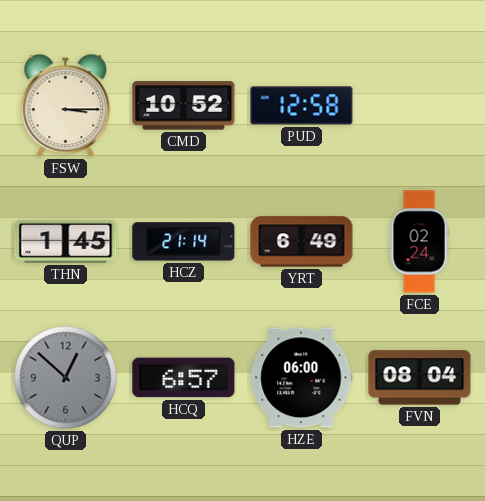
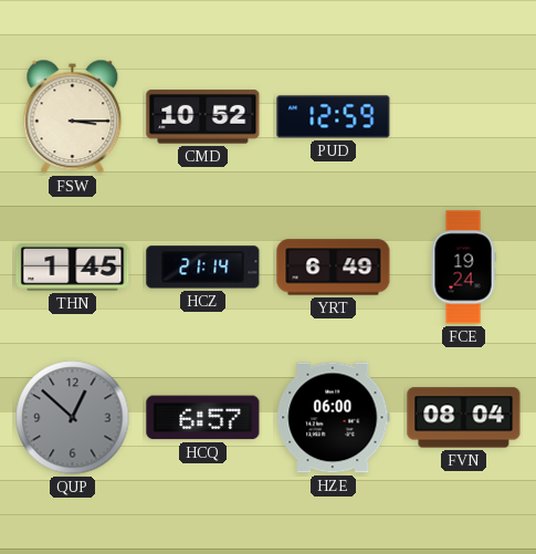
PUD: 12:58 -> 12:59
FCE: 02:24 -> 19:24
